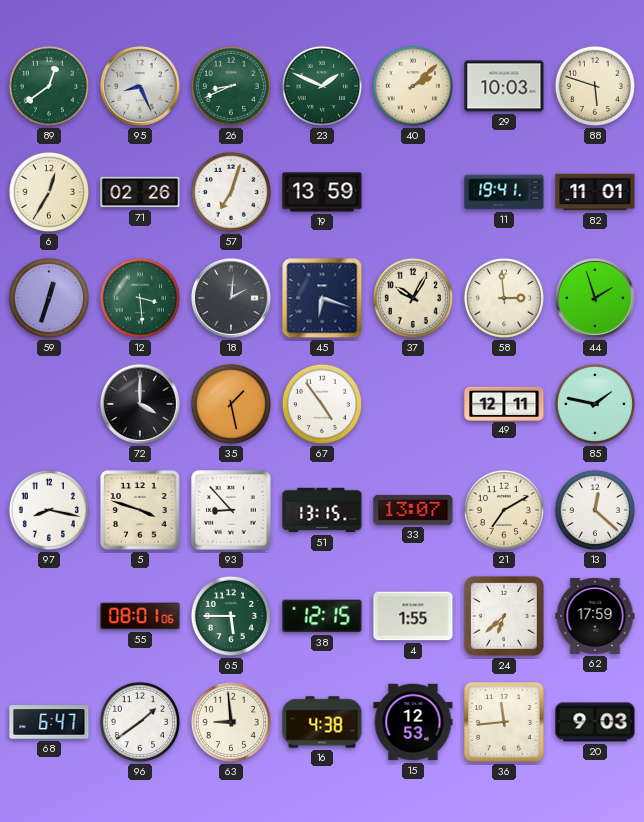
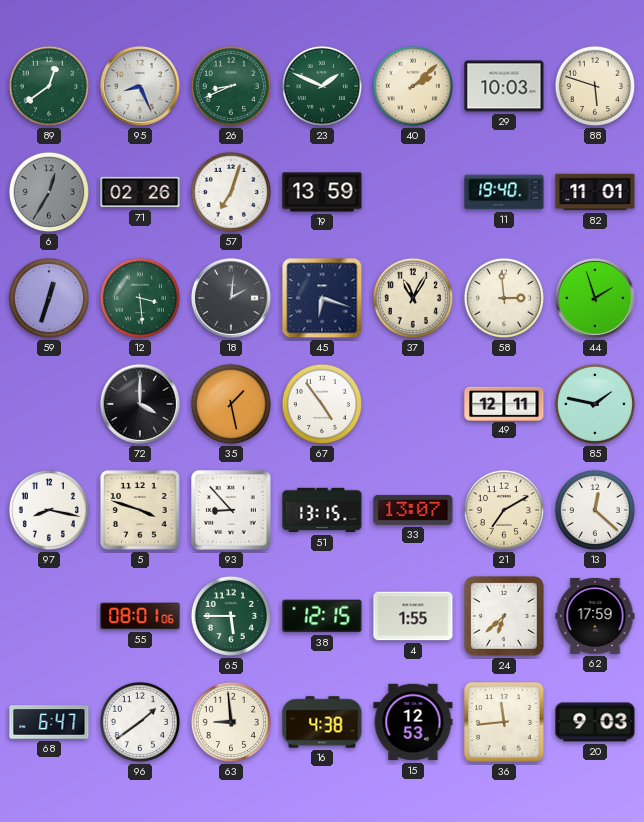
6 dial: cream -> grey
11: 19:41 -> 19:40
37: 10:05 -> 11:05
